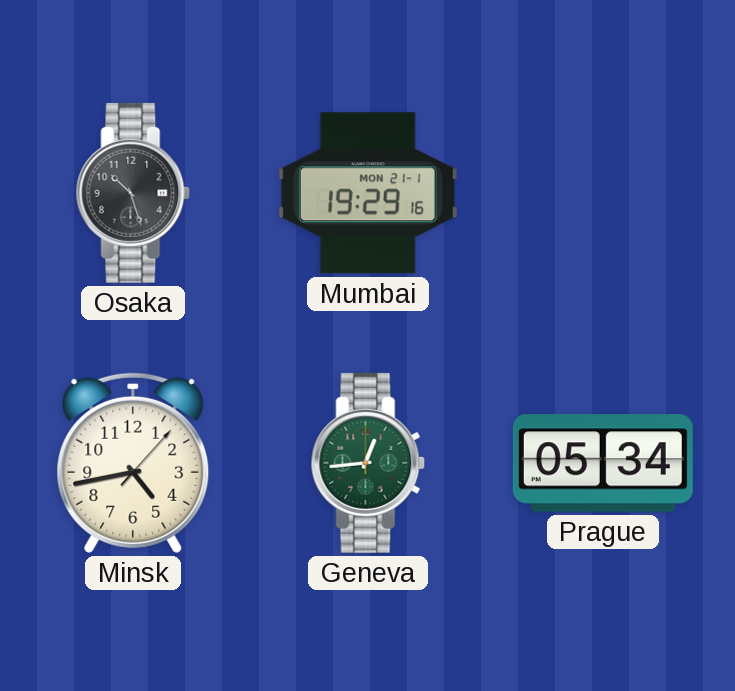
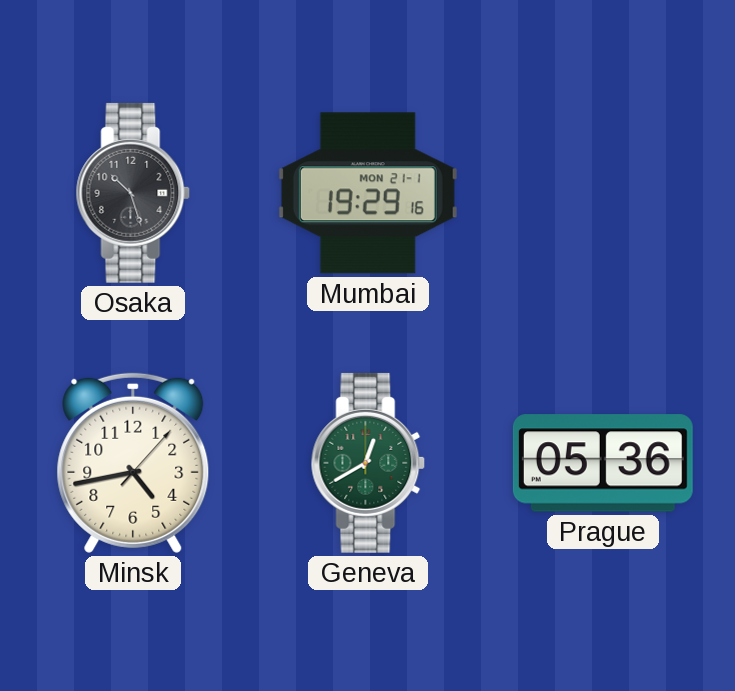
Geneva: 12:44 -> 12:40
Prague: 05:34 -> 05:36
